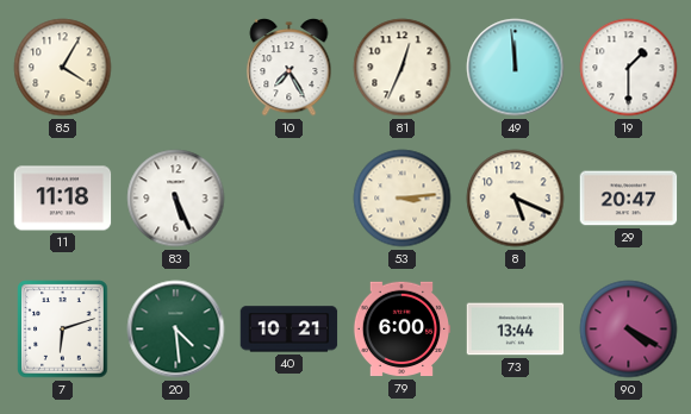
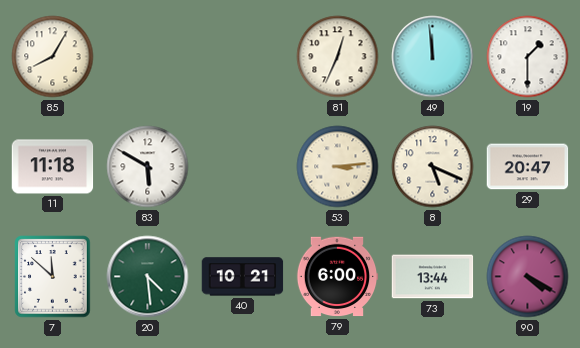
85: 4:05 -> 8:05
10: 7:25 -> none
83: 5:26 -> 5:50
7: 6:12 -> 11:52
